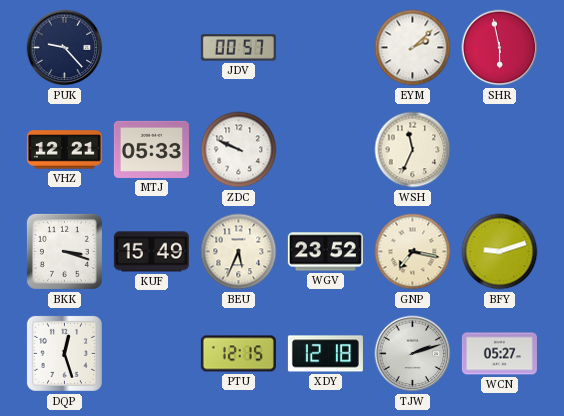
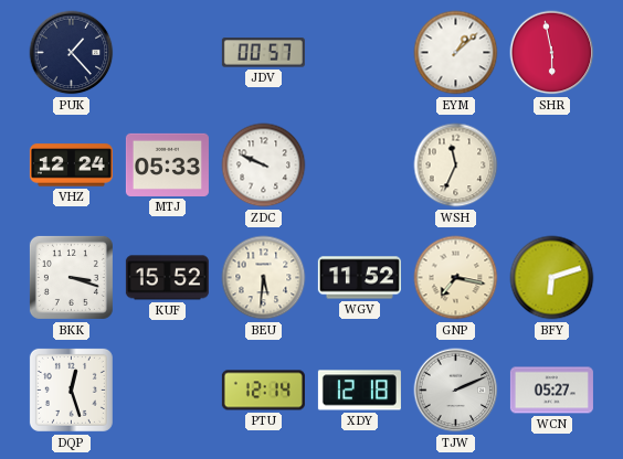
PUK: 9:23 -> 1:23
EYM: 2:08 -> 1:08
VHZ: 12:21 -> 12:24
KUF: 15:49 -> 15:52
BEU: 5:34 -> 5:31
WGV: 23:52 -> 11:52
BFY: 9:12 -> 6:12
PTU: 12:15 -> 12:14
TJW: 2:12 -> 2:11
